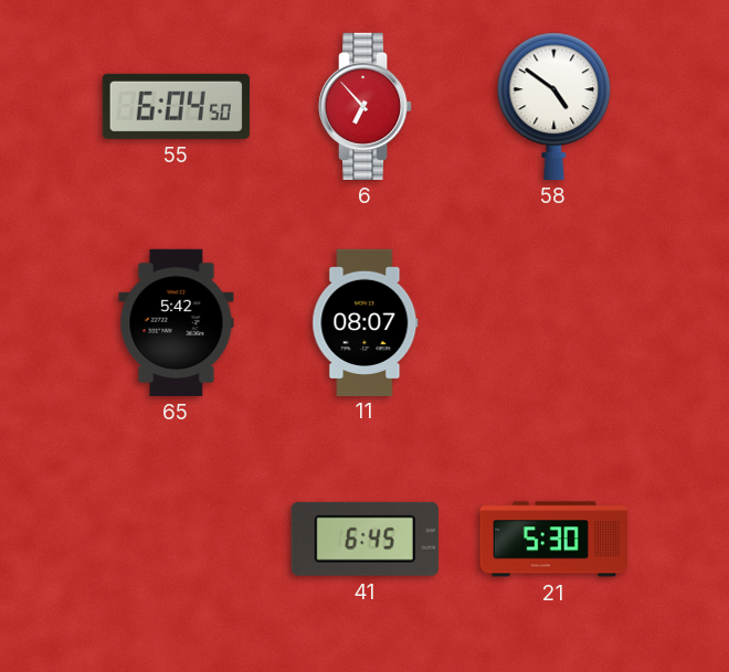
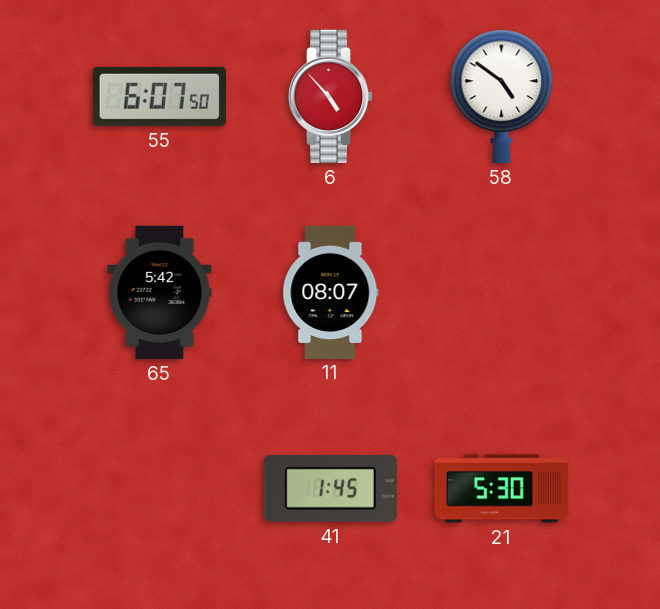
55: 6:04 -> 6:07
6: 6:53 -> 4:53
41: 6:45 -> 1:45
